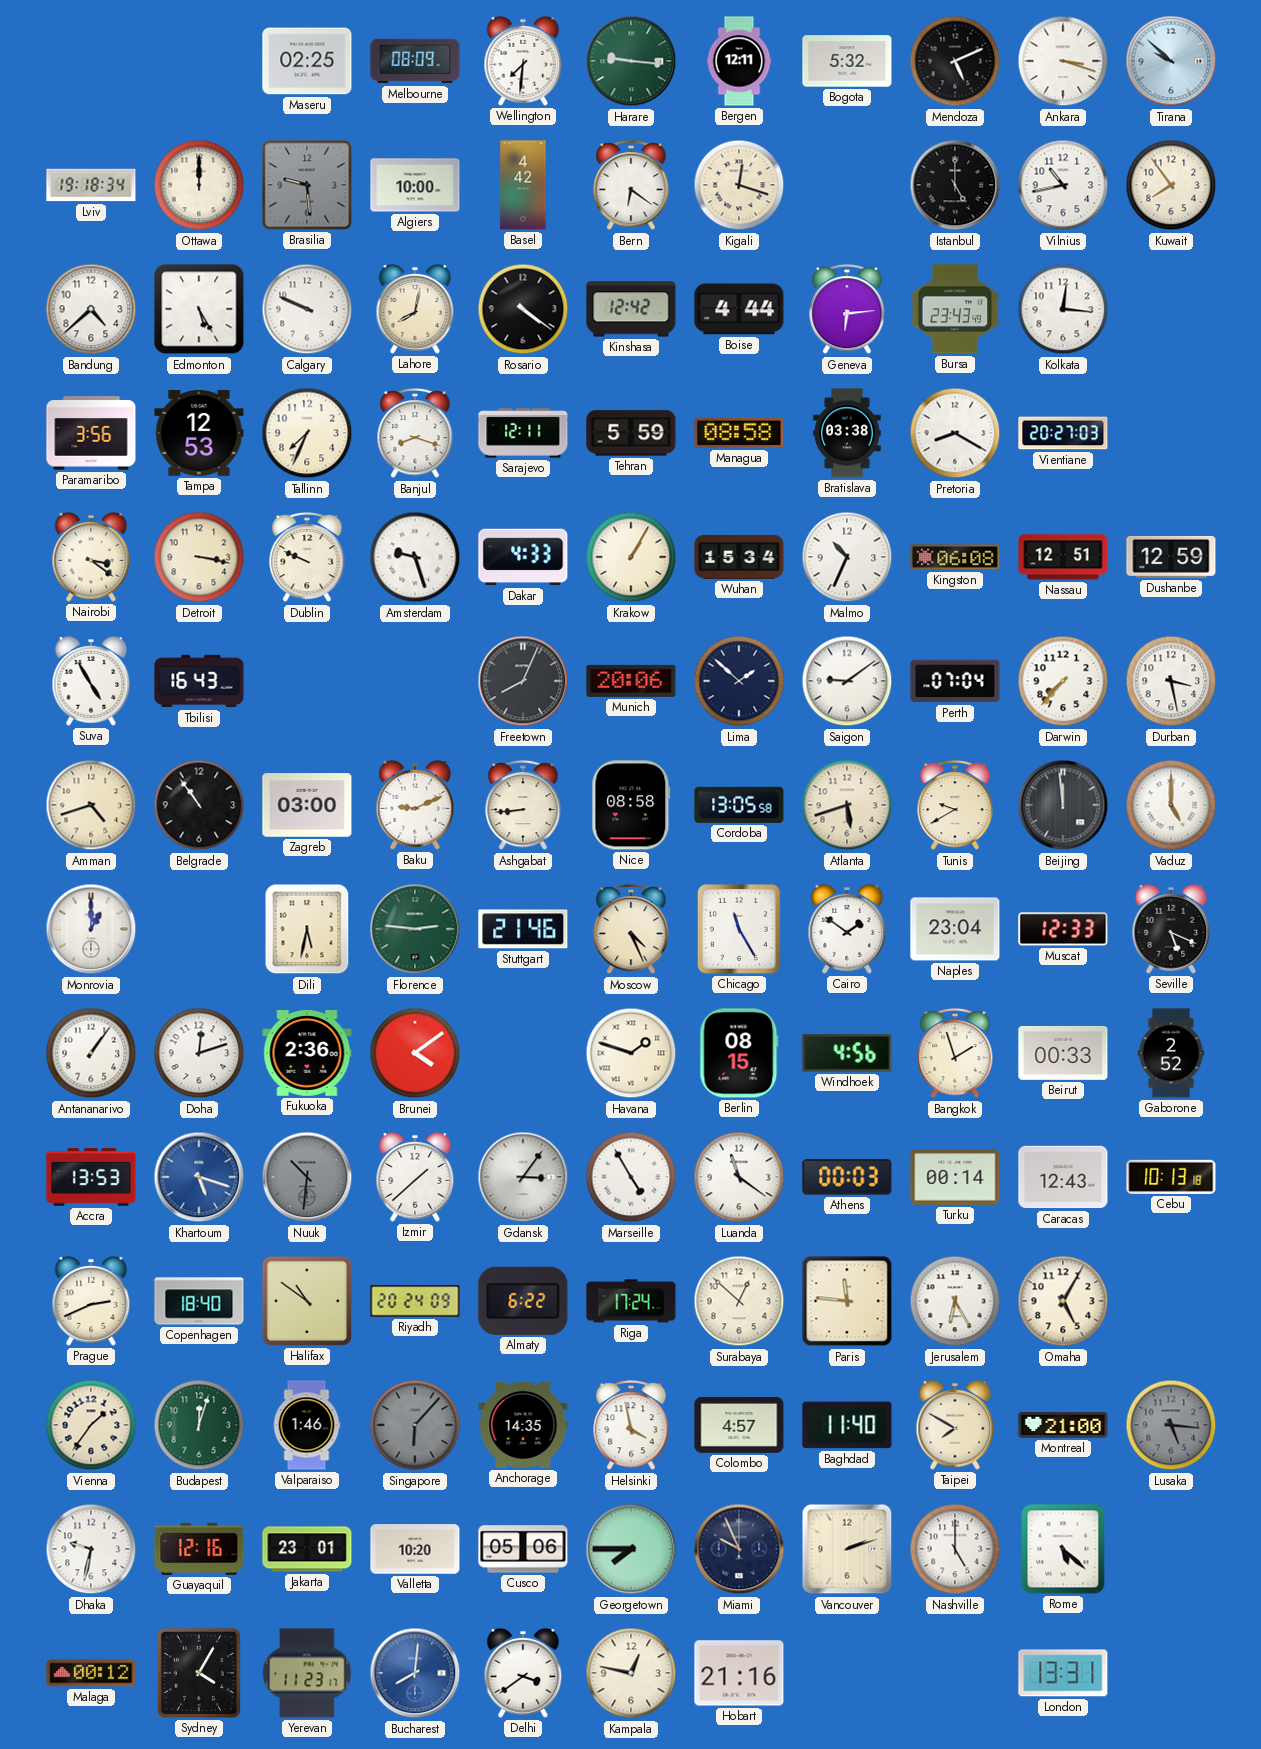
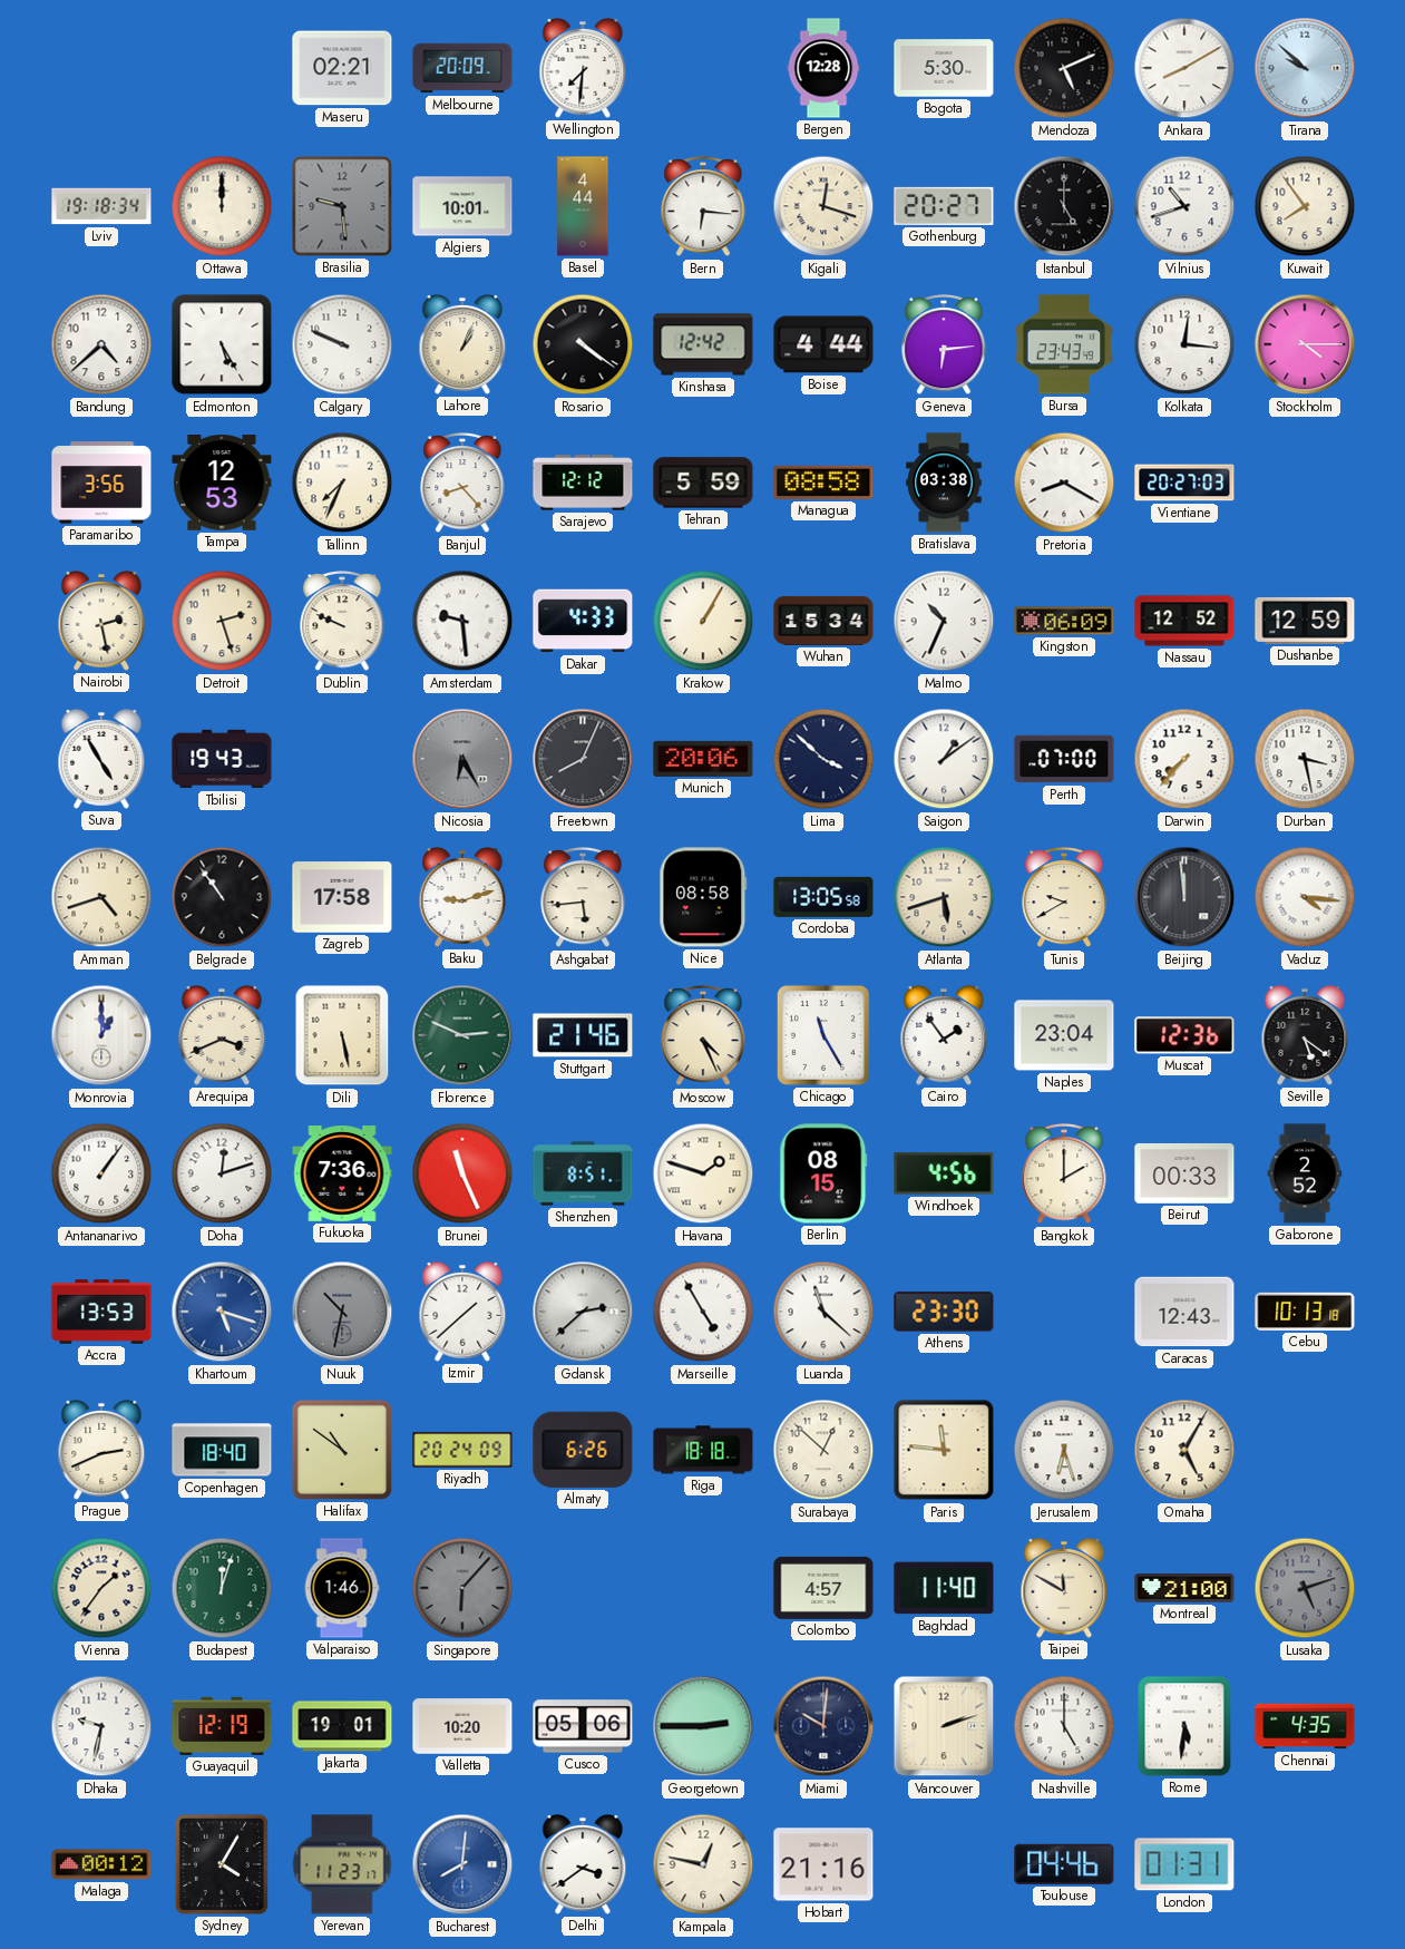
Maseru: 02:25 -> 02:21
Melbourne: 08:09 -> 20:09
Harare: 9:16 -> none
Bergen: 12:11 -> 12:28
Bogota: 5:32 -> 5:30
Ankara: 3:18 -> 8:10
Algiers: 10:00 -> 10:01
Basel: 4:42 -> 4:44
Bern: 6:21 -> 6:16
Gothenburg: none -> 20:27
Vilnius: 10:43 -> 10:42
Lahore: 8:02 -> 1:04
Stockholm: none -> 4:15
Banjul: 8:18 -> 8:23
Sarajevo: 12:11 -> 12:12
Nairobi: 3:21 -> 2:28
Detroit: 3:17 -> 2:27
Amsterdam: 9:27 -> 9:29
Kingston: 06:08 -> 06:09
Nassau: 12:51 -> 12:52
Tbilisi: 16:43 -> 19:43
Nicosia: none -> 6:25
Lima: 1:52 -> 3:52
Saigon: 9:09 -> 1:09
Perth: 07:04 -> 07:00
Zagreb: 03:00 -> 17:58
Baku: 9:11 -> 9:12
Ashgabat: 8:44 -> 5:44
Vaduz: 5:00 -> 4:16
Arequipa: none -> 3:41
Dili: 5:32 -> 5:28
Florence: 2:46 -> 2:49
Cairo: 1:51 -> 1:54
Muscat: 12:33 -> 12:36
Seville: 5:19 -> 5:21
Fukuoka: 2:36 -> 7:36
Brunei: 4:09 -> 11:26
Shenzhen: none -> 8:51
Bangkok: 1:57 -> 2:00
Nuuk: 10:31 -> 10:32
Gdansk: 3:06 -> 2:38
Luanda: 11:21 -> 11:22
Athens: 00:03 -> 23:30
Turku: 00:14 -> none
Almaty: 6:22 -> 6:26
Riga: 17:24 -> 18:18
Jerusalem: 6:25 -> 6:27
Anchorage: 14:35 -> none
Helsinki: 3:58 -> none
Taipei: 7:50 -> 11:50
Lusaka: 5:16 -> 5:12
Guayaquil: 12:16 -> 12:19
Jakarta: 23:01 -> 19:01
Georgetown: 7:45 -> 2:45
Miami: 9:56 -> 10:01
Rome: 5:22 -> 5:31
Chennai: none -> 4:35
Toulouse: none -> 04:46
London: 13:31 -> 01:31
